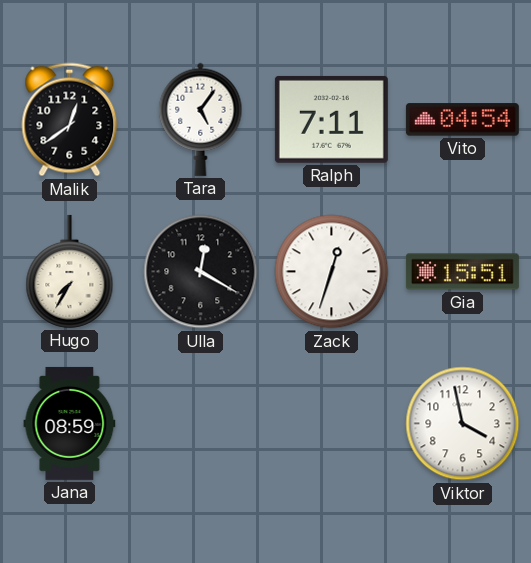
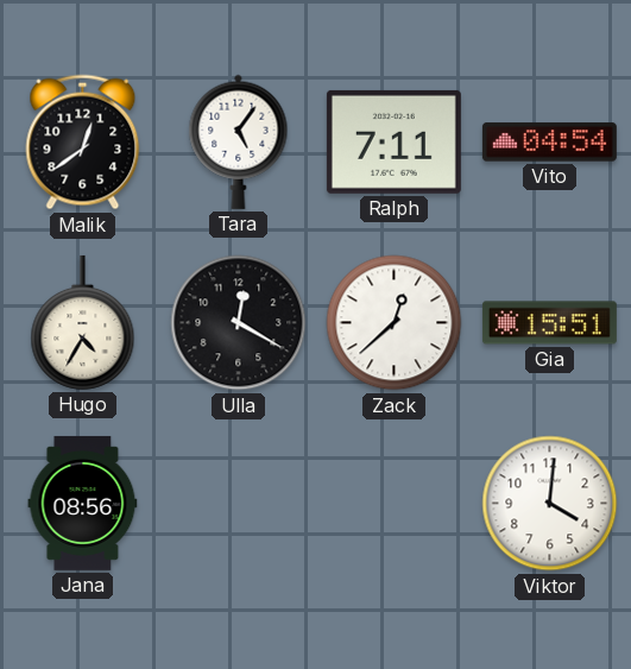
Hugo: 7:35 -> 4:35
Zack: 12:33 -> 12:38
Jana: 08:59 -> 08:56
Viktor: 3:58 -> 4:01
